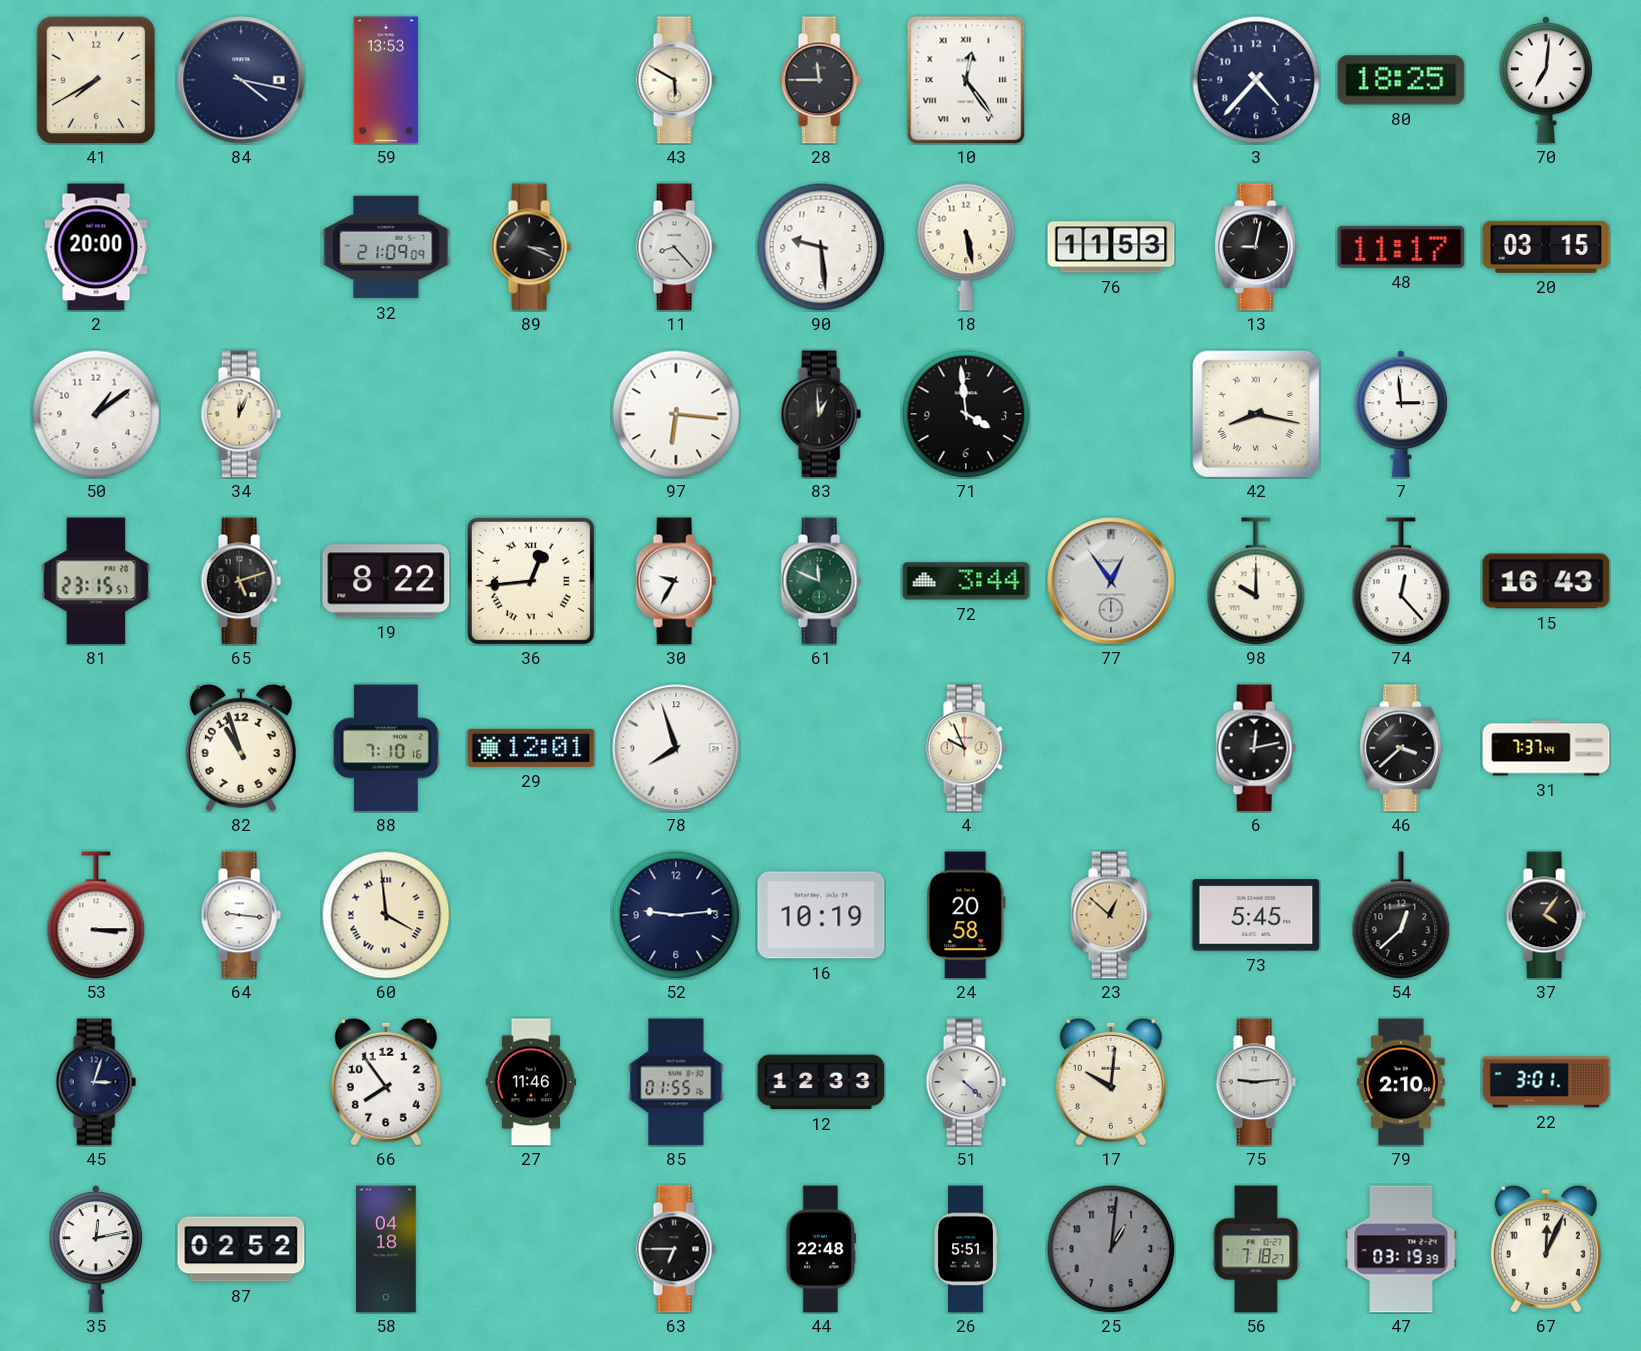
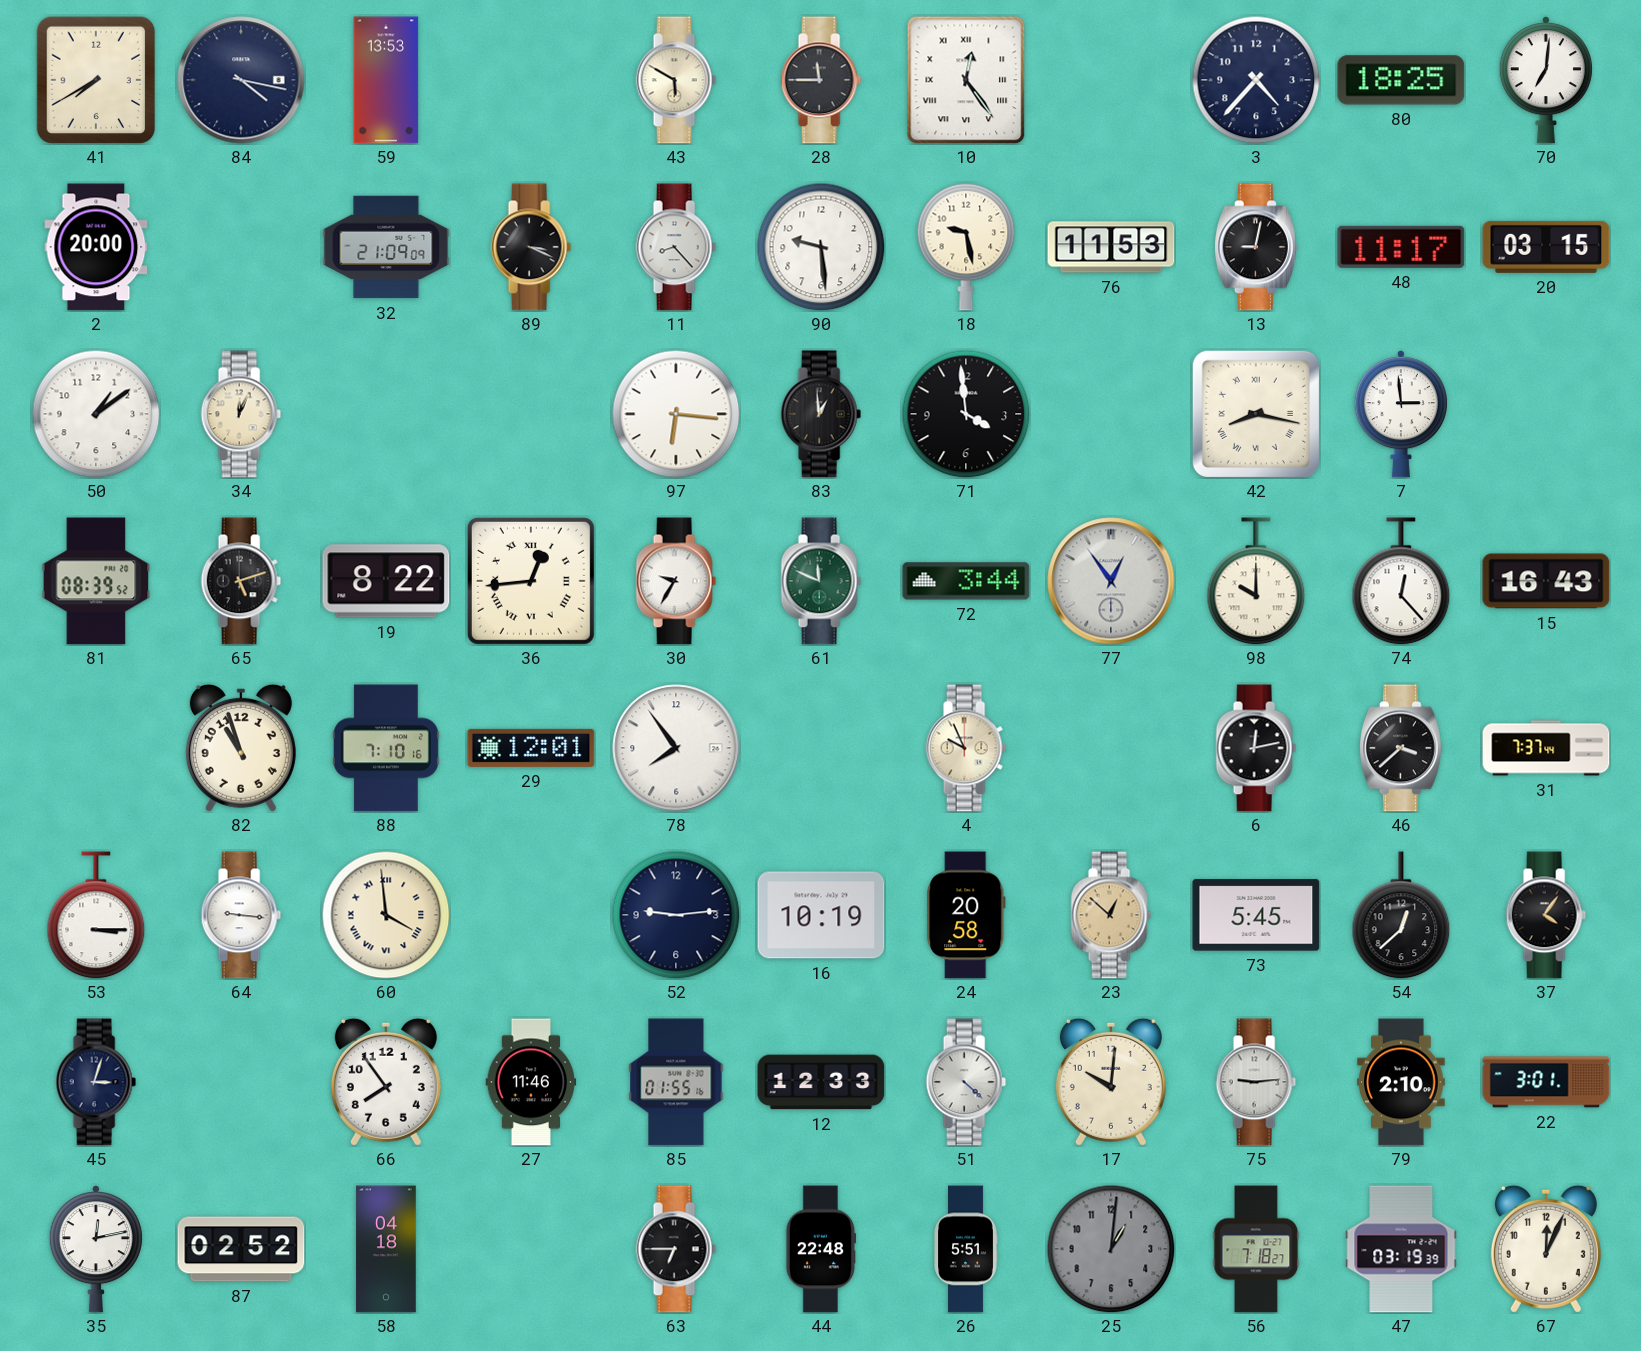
18: 5:28 -> 9:28
81: 23:15 -> 08:39
78: 7:57 -> 7:54
